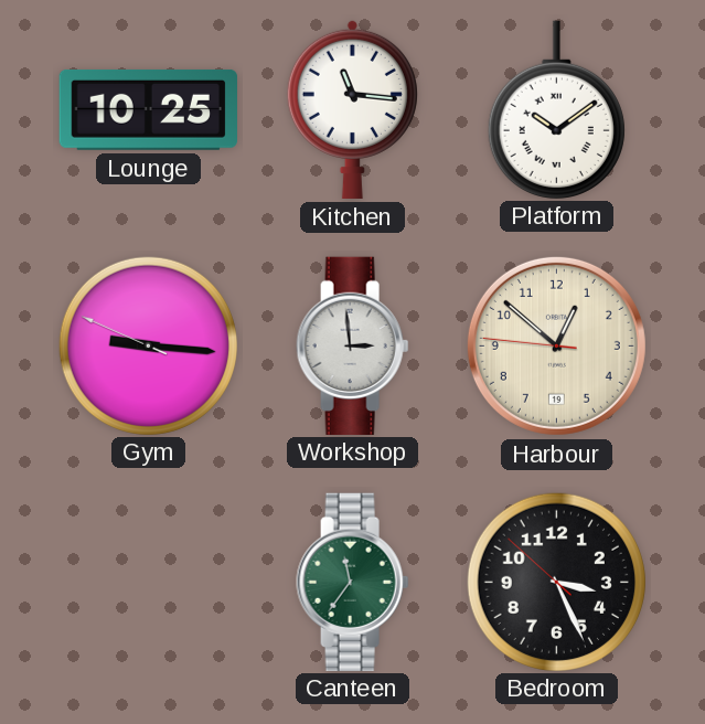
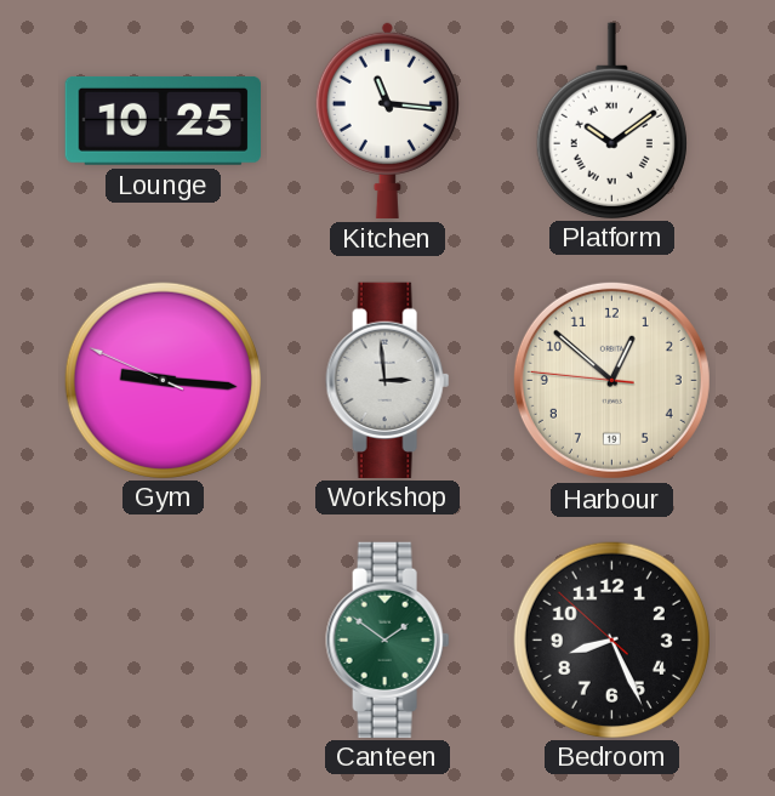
Canteen: 11:36 -> 1:51
Bedroom: 3:25 -> 8:25
